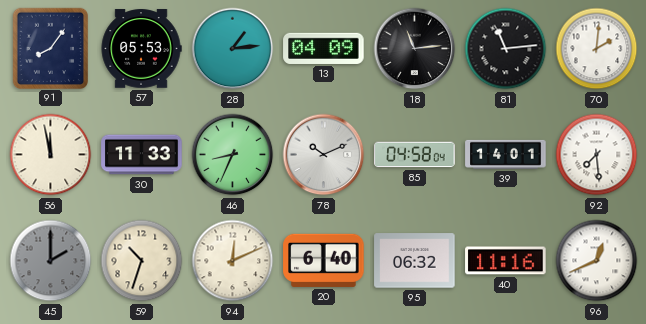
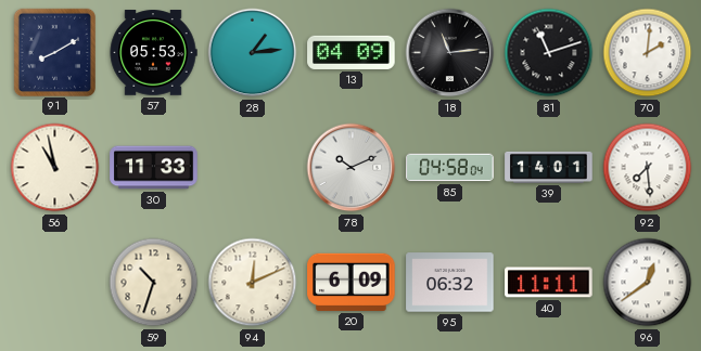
91: 8:06 -> 8:10
81: 11:14 -> 11:12
56: 11:58 -> 10:58
46: 8:34 -> none
45: 2:00 -> none
20: 6:40 -> 6:09
40: 11:16 -> 11:11
96: 12:41 -> 12:39
